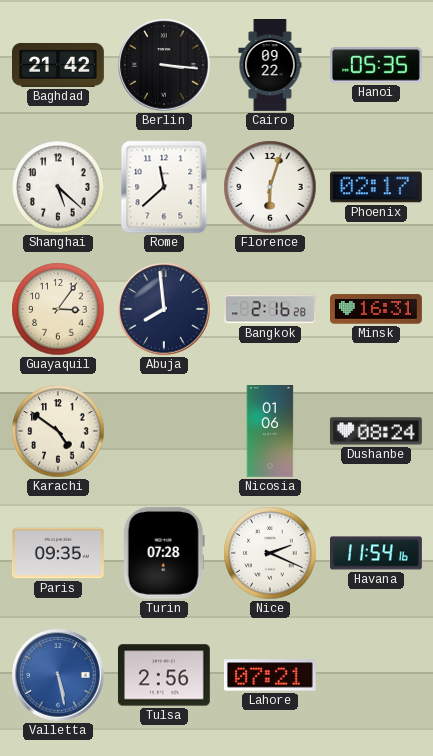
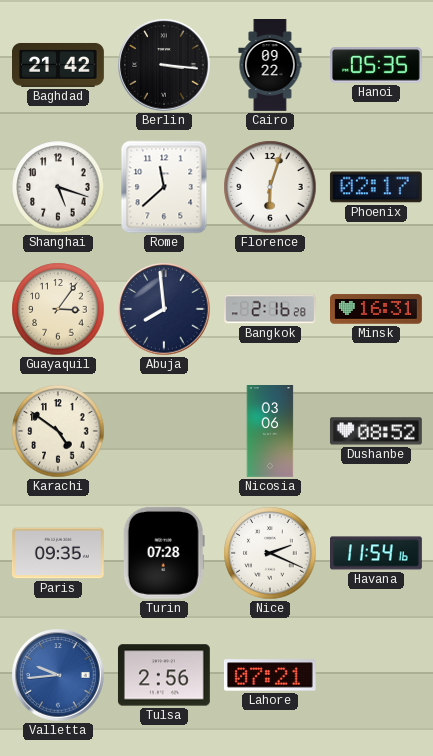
Shanghai: 5:22 -> 5:18
Nicosia: 01:06 -> 03:06
Dushanbe: 08:24 -> 08:52
Valletta: 5:28 -> 9:44
